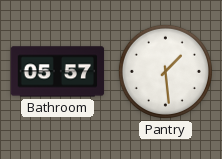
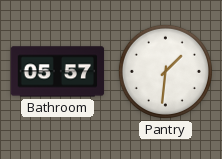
Pantry: 1:29 -> 1:31
